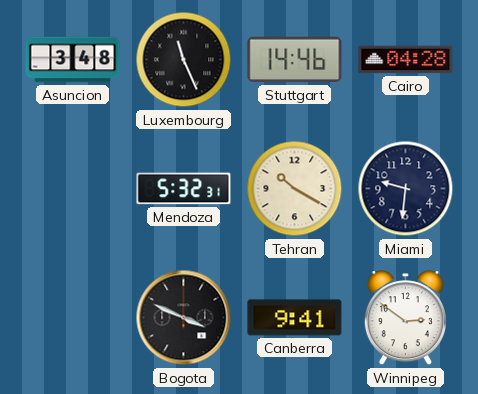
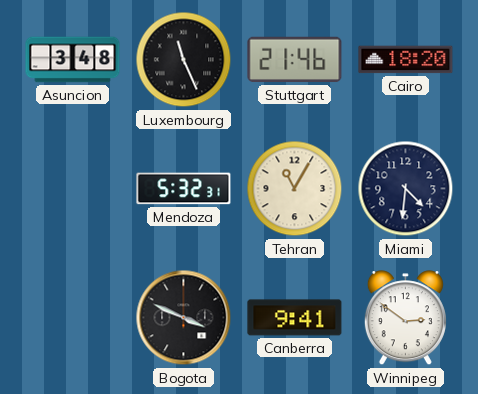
Stuttgart: 14:46 -> 21:46
Cairo: 04:28 -> 18:20
Tehran: 10:20 -> 11:05
Miami: 9:31 -> 4:31
